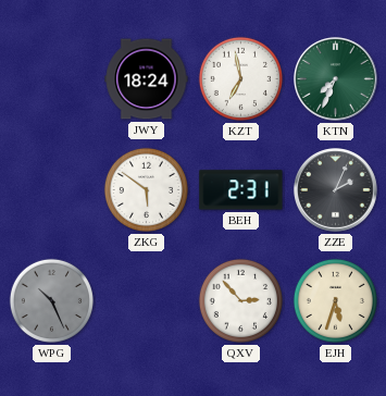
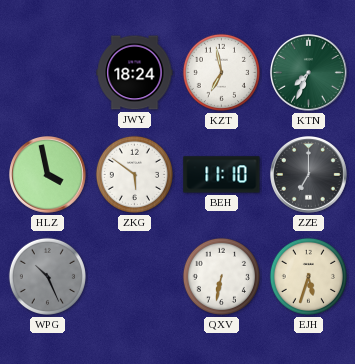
HLZ: none -> 3:58
BEH: 2:31 -> 11:10
ZZE: 2:04 -> 7:00
QXV: 2:53 -> 6:32
